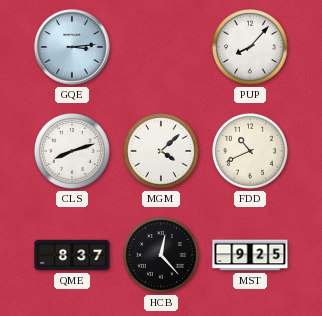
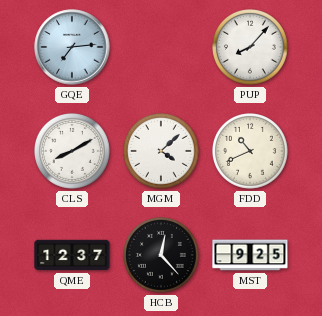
GQE: 3:14 -> 7:14
CLS: 8:12 -> 8:10
QME: 8:37 -> 12:37
